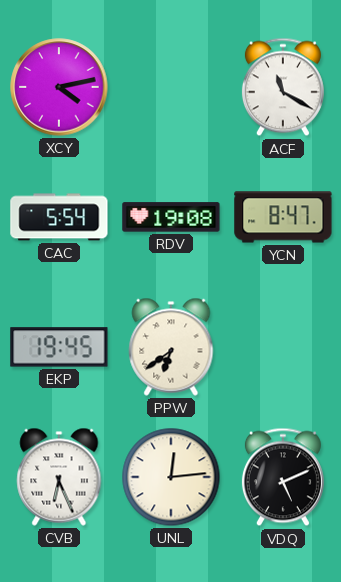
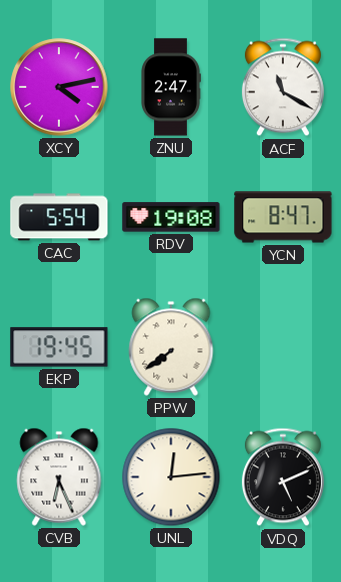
ZNU: none -> 2:47
PPW: 6:39 -> 7:39
